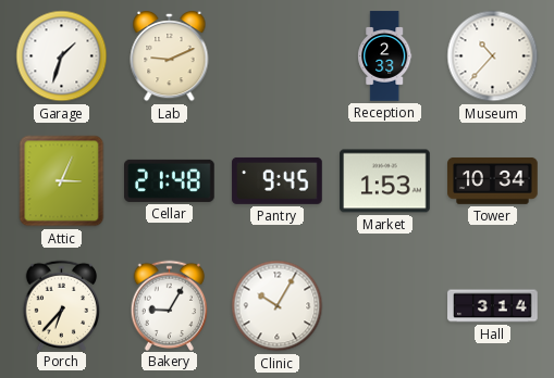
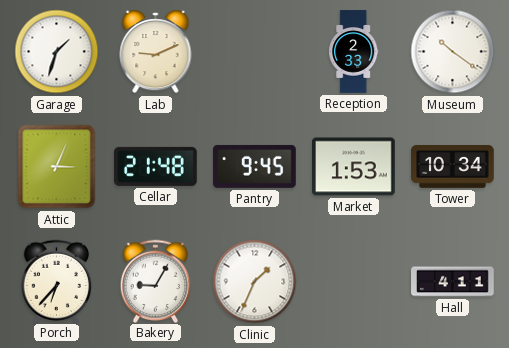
Museum: 10:37 -> 10:21
Clinic: 10:05 -> 1:34
Hall: 3:14 -> 4:11
